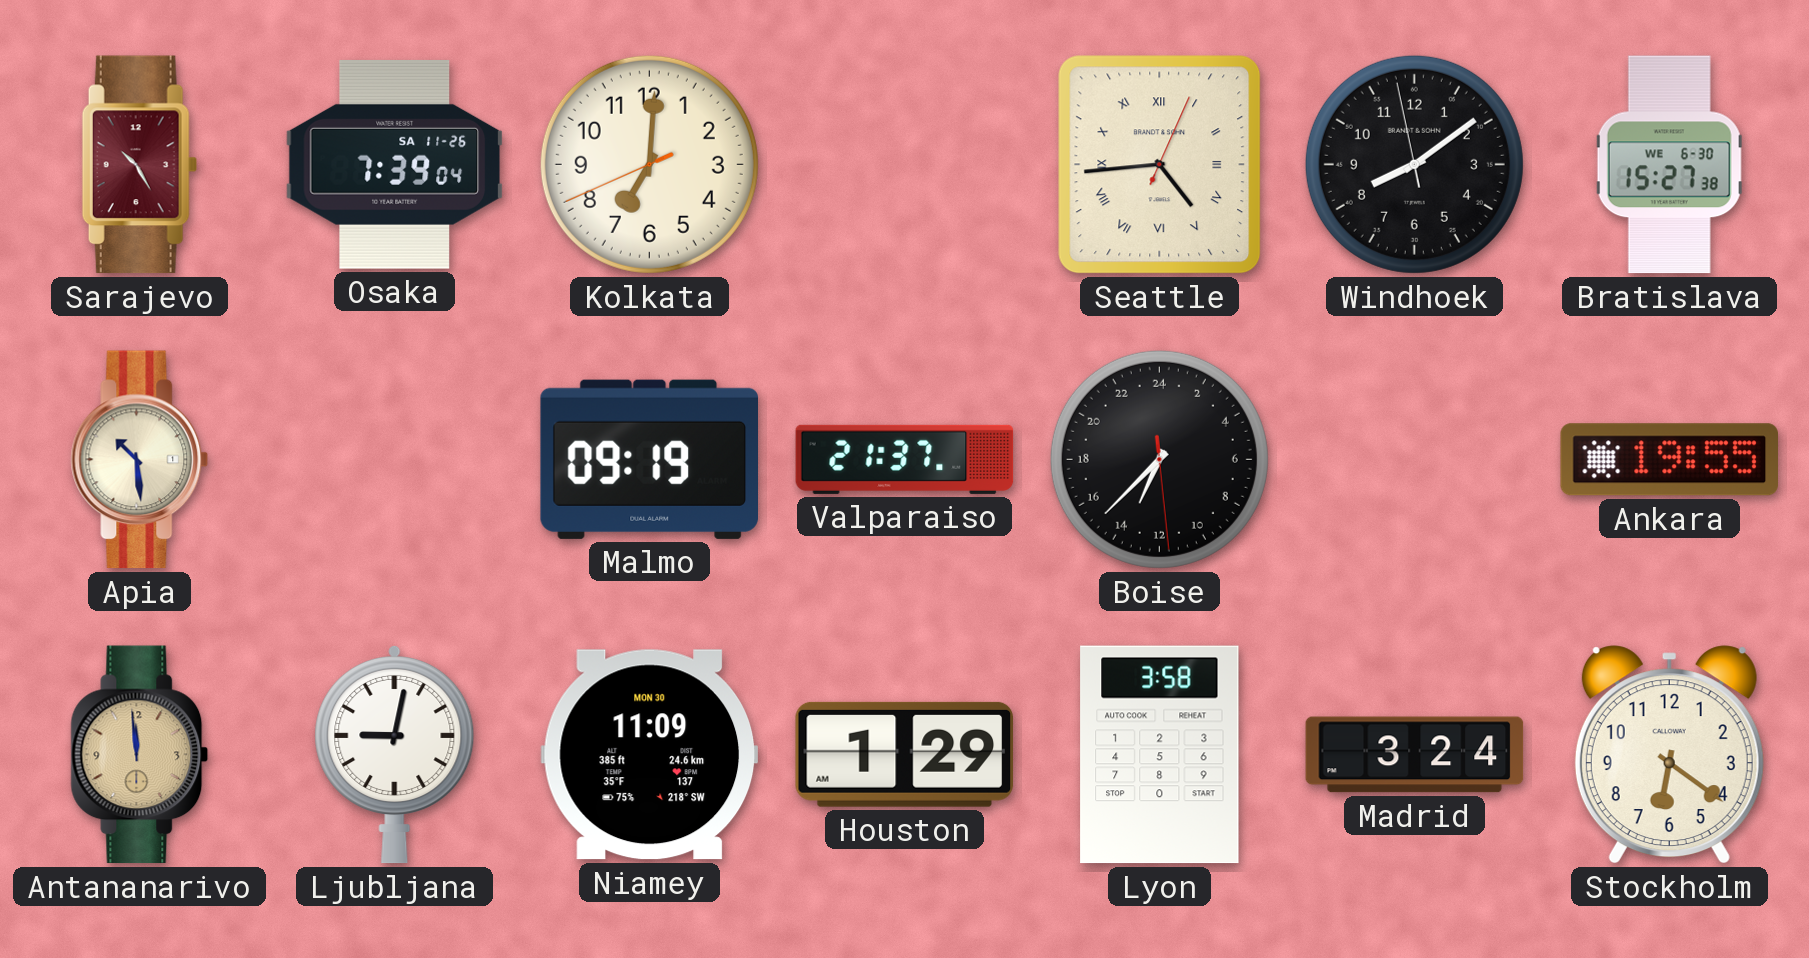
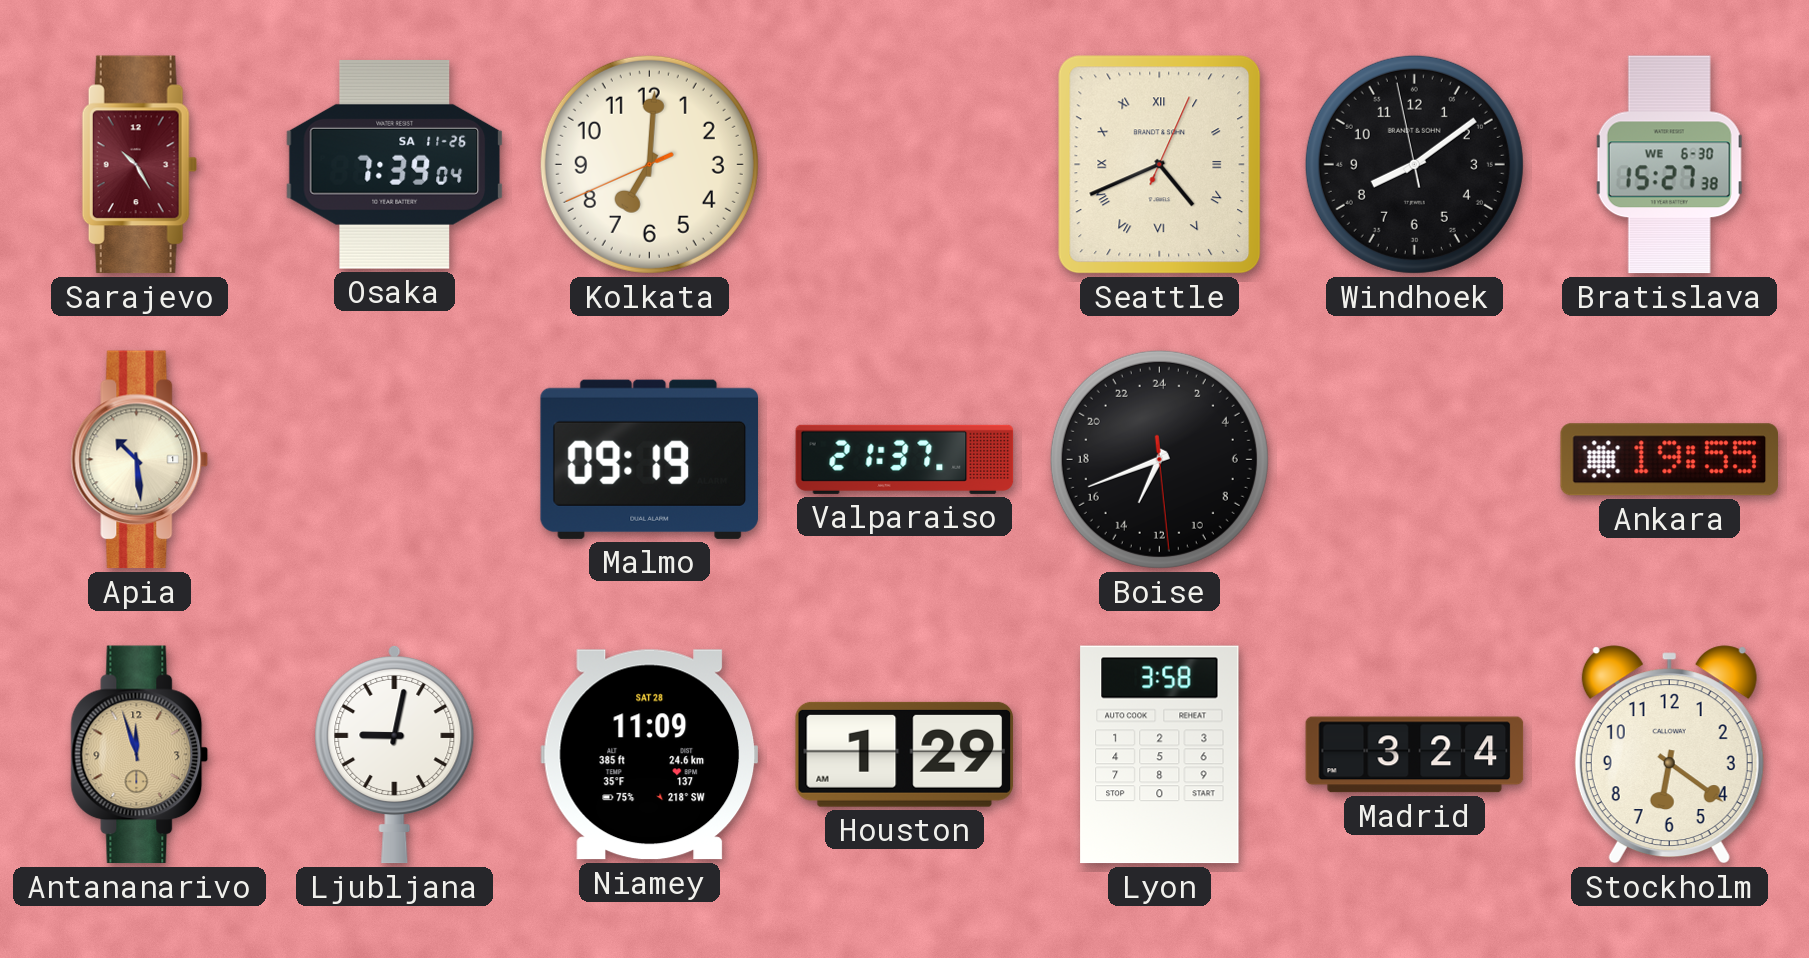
Seattle: 4:44 -> 4:41
Boise: 13:37 -> 13:41
Antananarivo: 11:59 -> 11:57
Niamey date: MON 30 -> SAT 28
